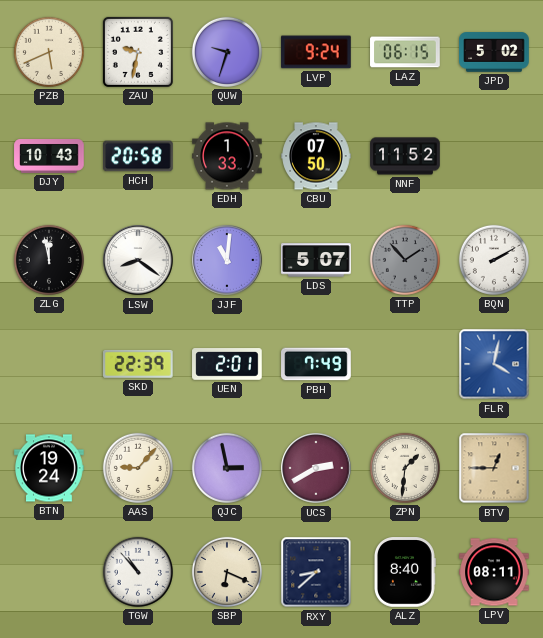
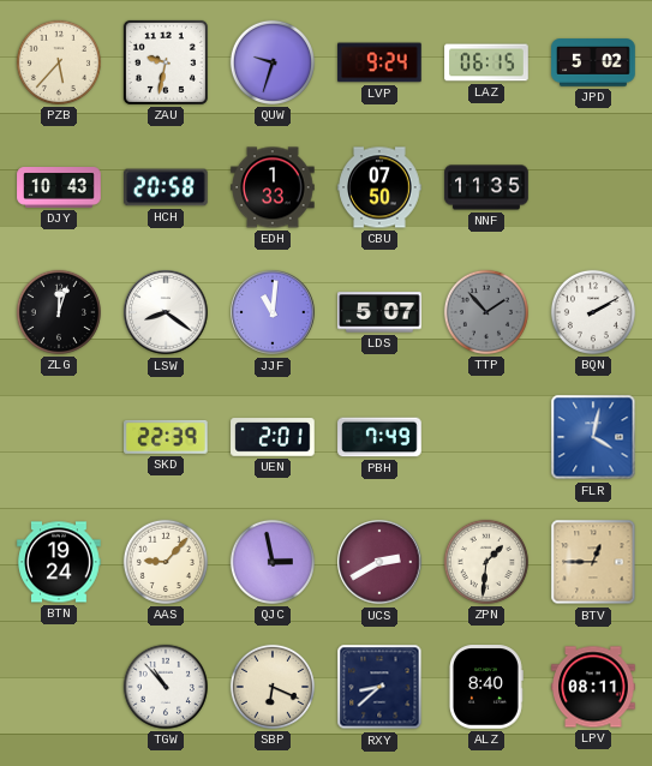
PZB: 5:41 -> 5:37
NNF: 11:52 -> 11:35
ZLG: 11:58 -> 12:03
